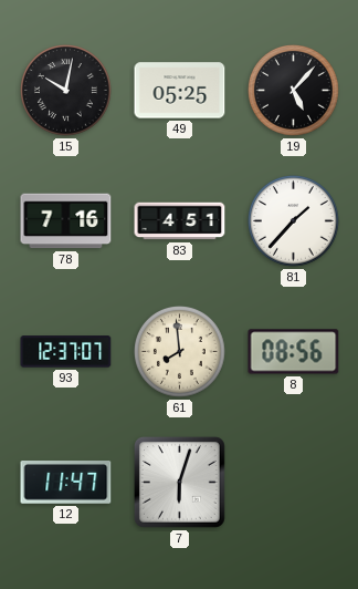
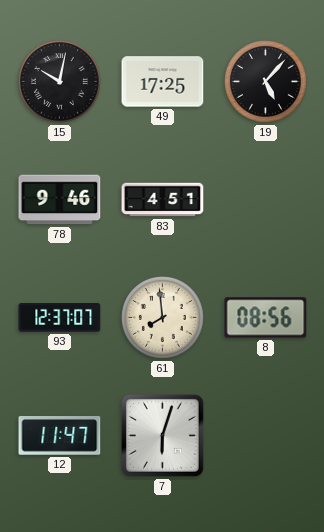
49: 05:25 -> 17:25
78: 7:16 -> 9:46
81: 1:37 -> none
